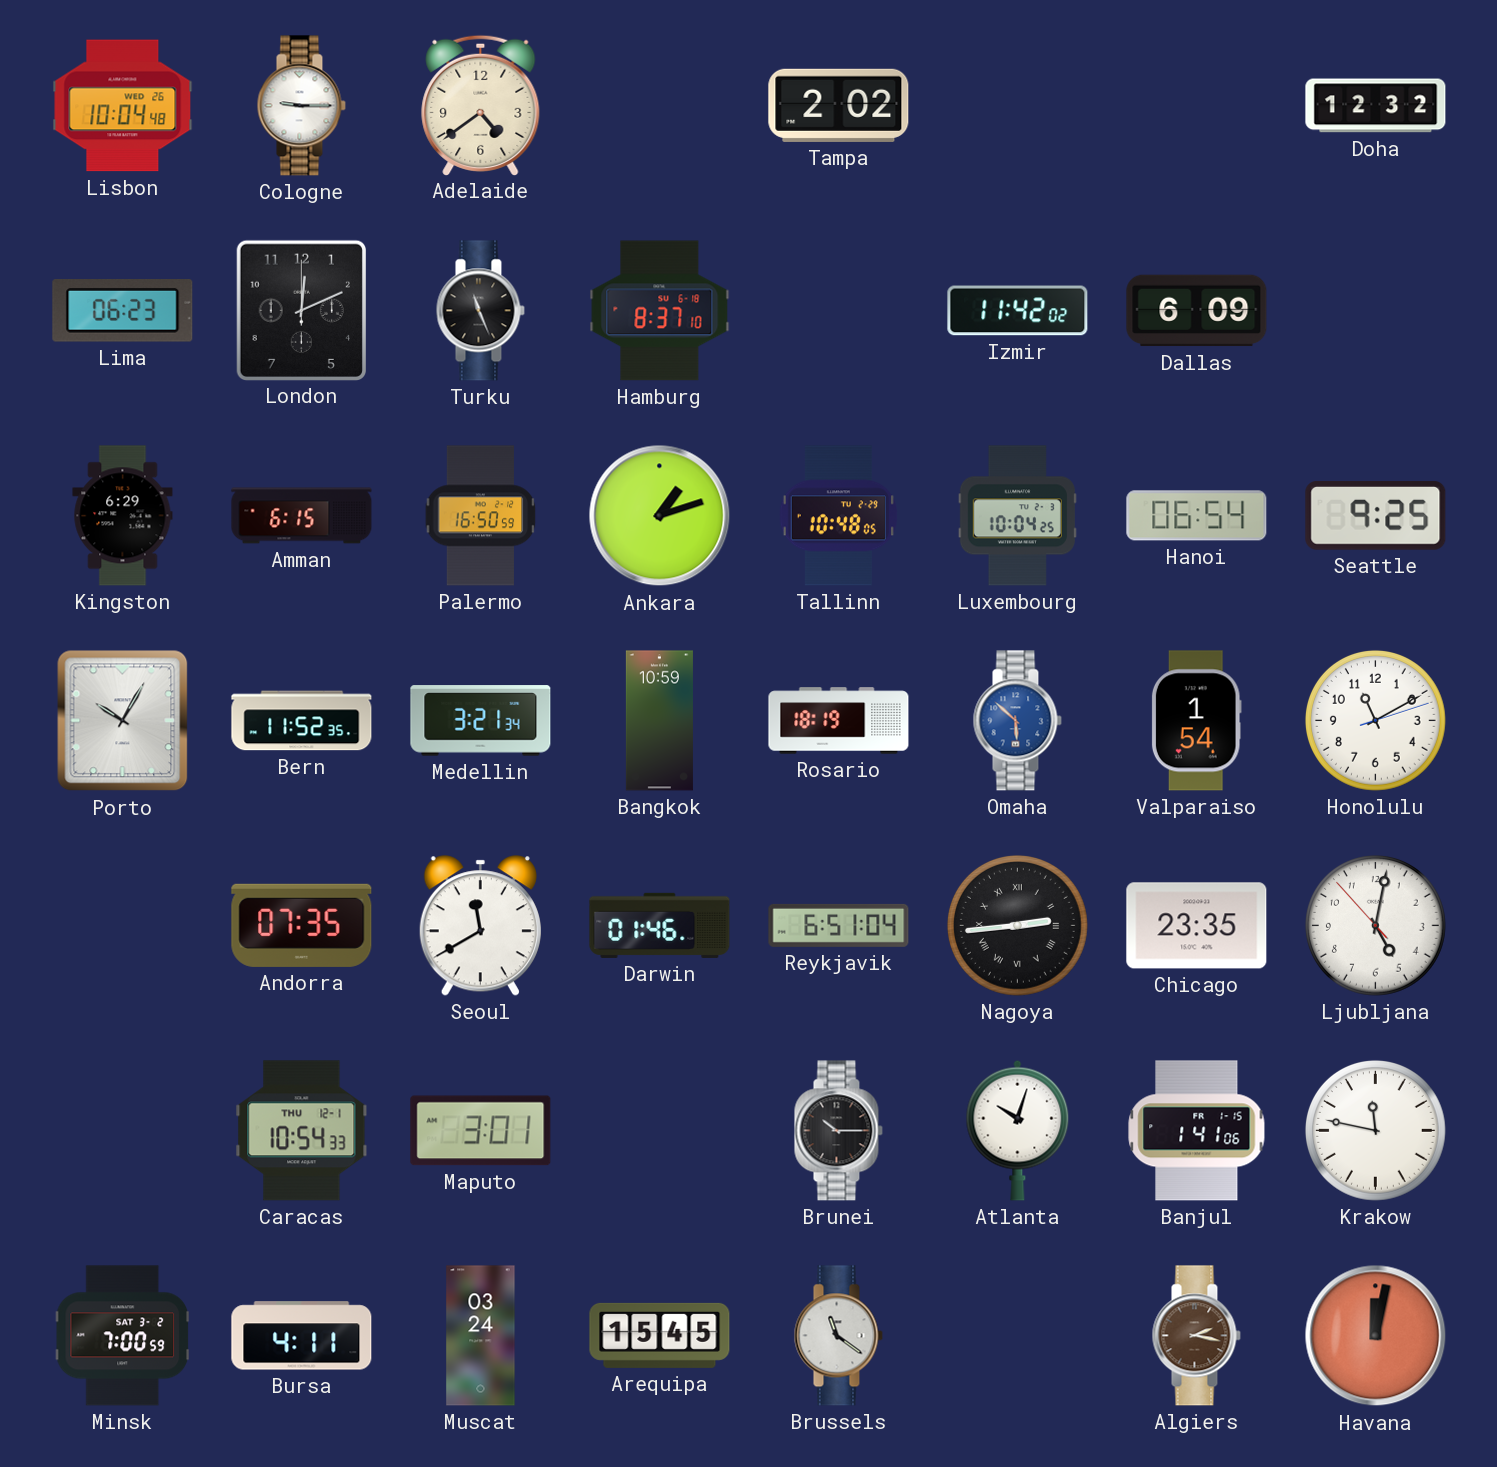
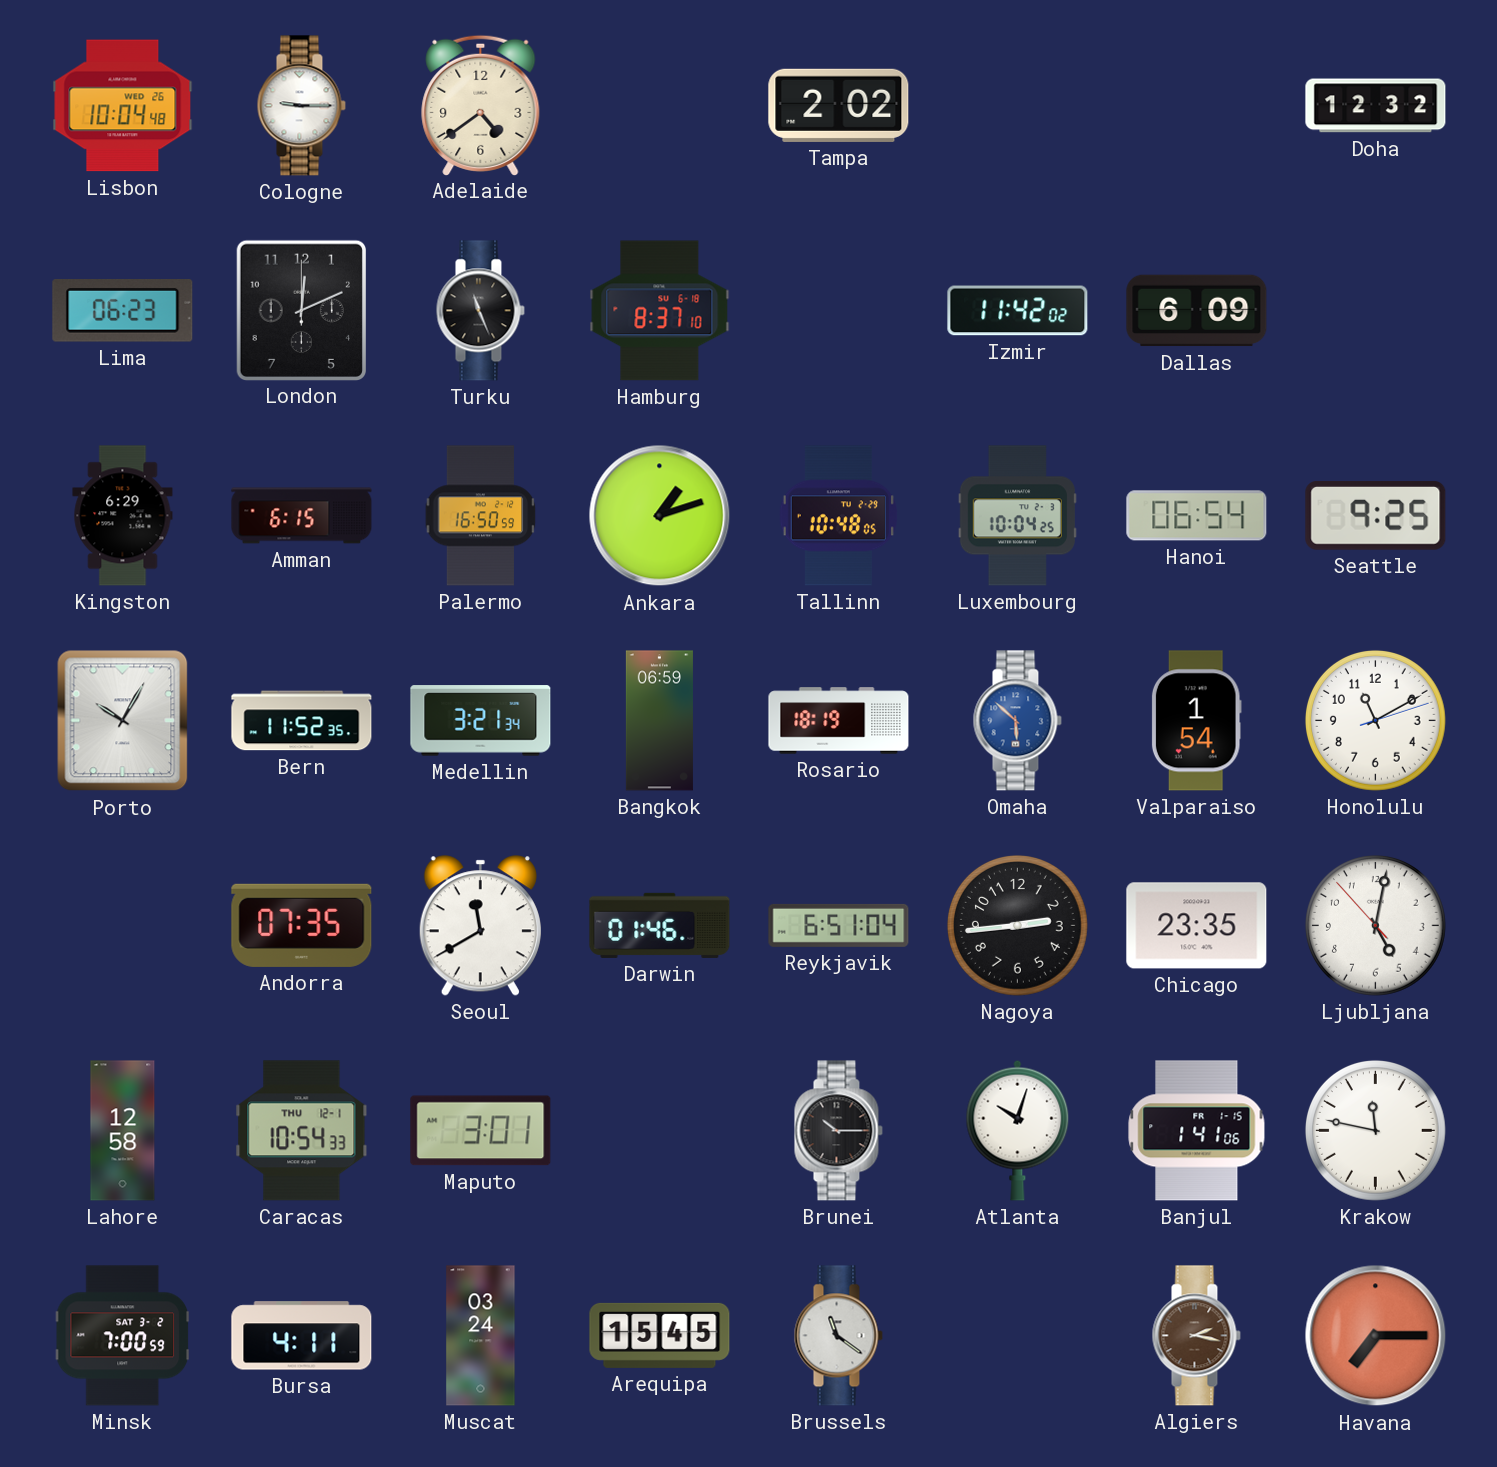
Bangkok: 10:59 -> 06:59
Nagoya numerals: Roman -> Arabic
Lahore: none -> 12:58
Havana: 12:02 -> 7:15
